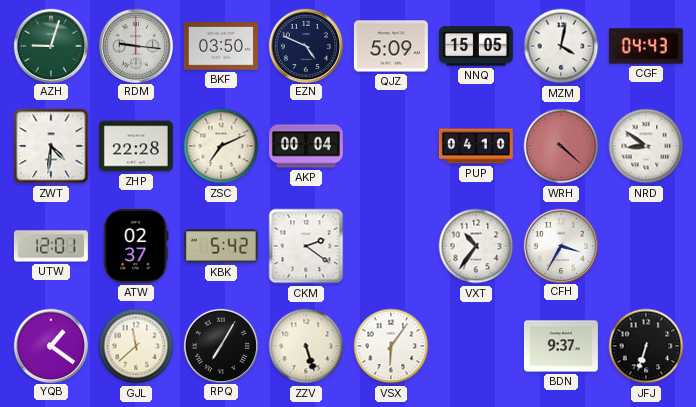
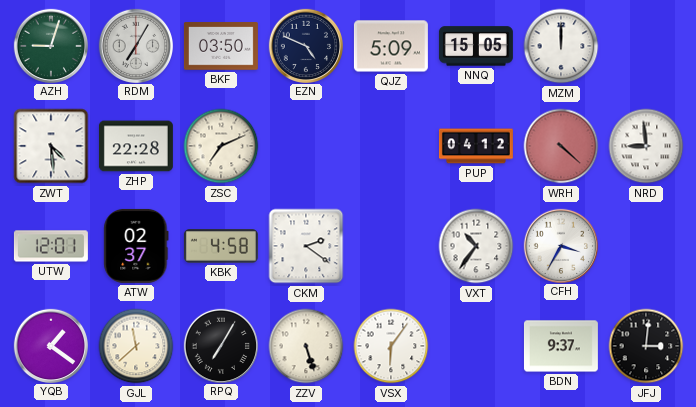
RDM: 9:16 -> 7:05
MZM: 4:02 -> 12:00
CGF: 04:43 -> none
ZWT: 4:31 -> 4:29
AKP: 00:04 -> none
PUP: 04:10 -> 04:12
NRD: 8:51 -> 8:59
KBK: 5:42 -> 4:58
JFJ: 6:33 -> 3:01
